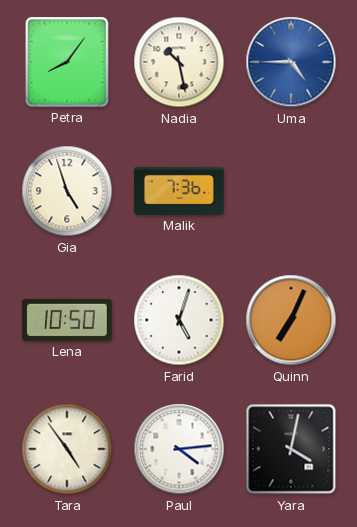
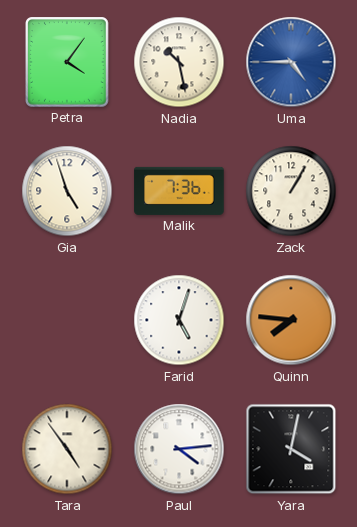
Petra: 8:06 -> 4:06
Zack: none -> 1:05
Lena: 10:50 -> none
Quinn: 7:04 -> 7:46
